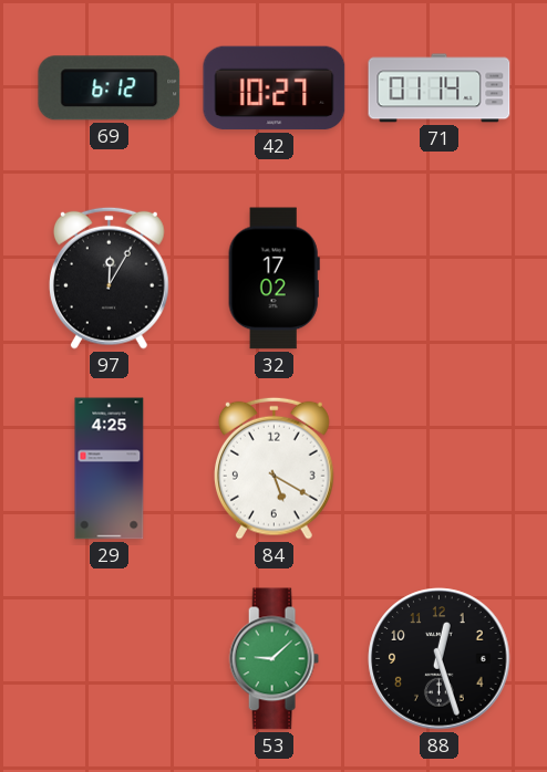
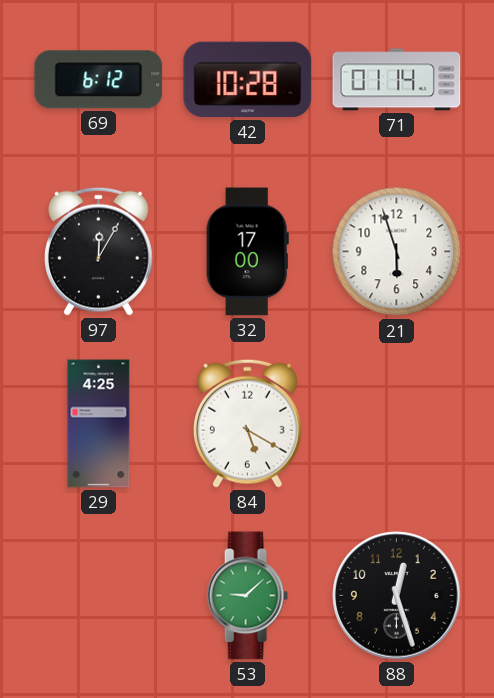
42: 10:27 -> 10:28
32: 17:02 -> 17:00
21: none -> 5:57
